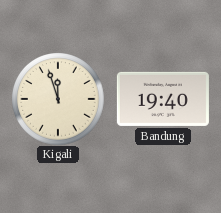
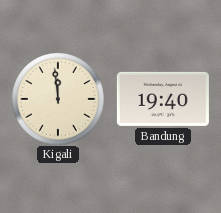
Kigali: 11:57 -> 11:59
